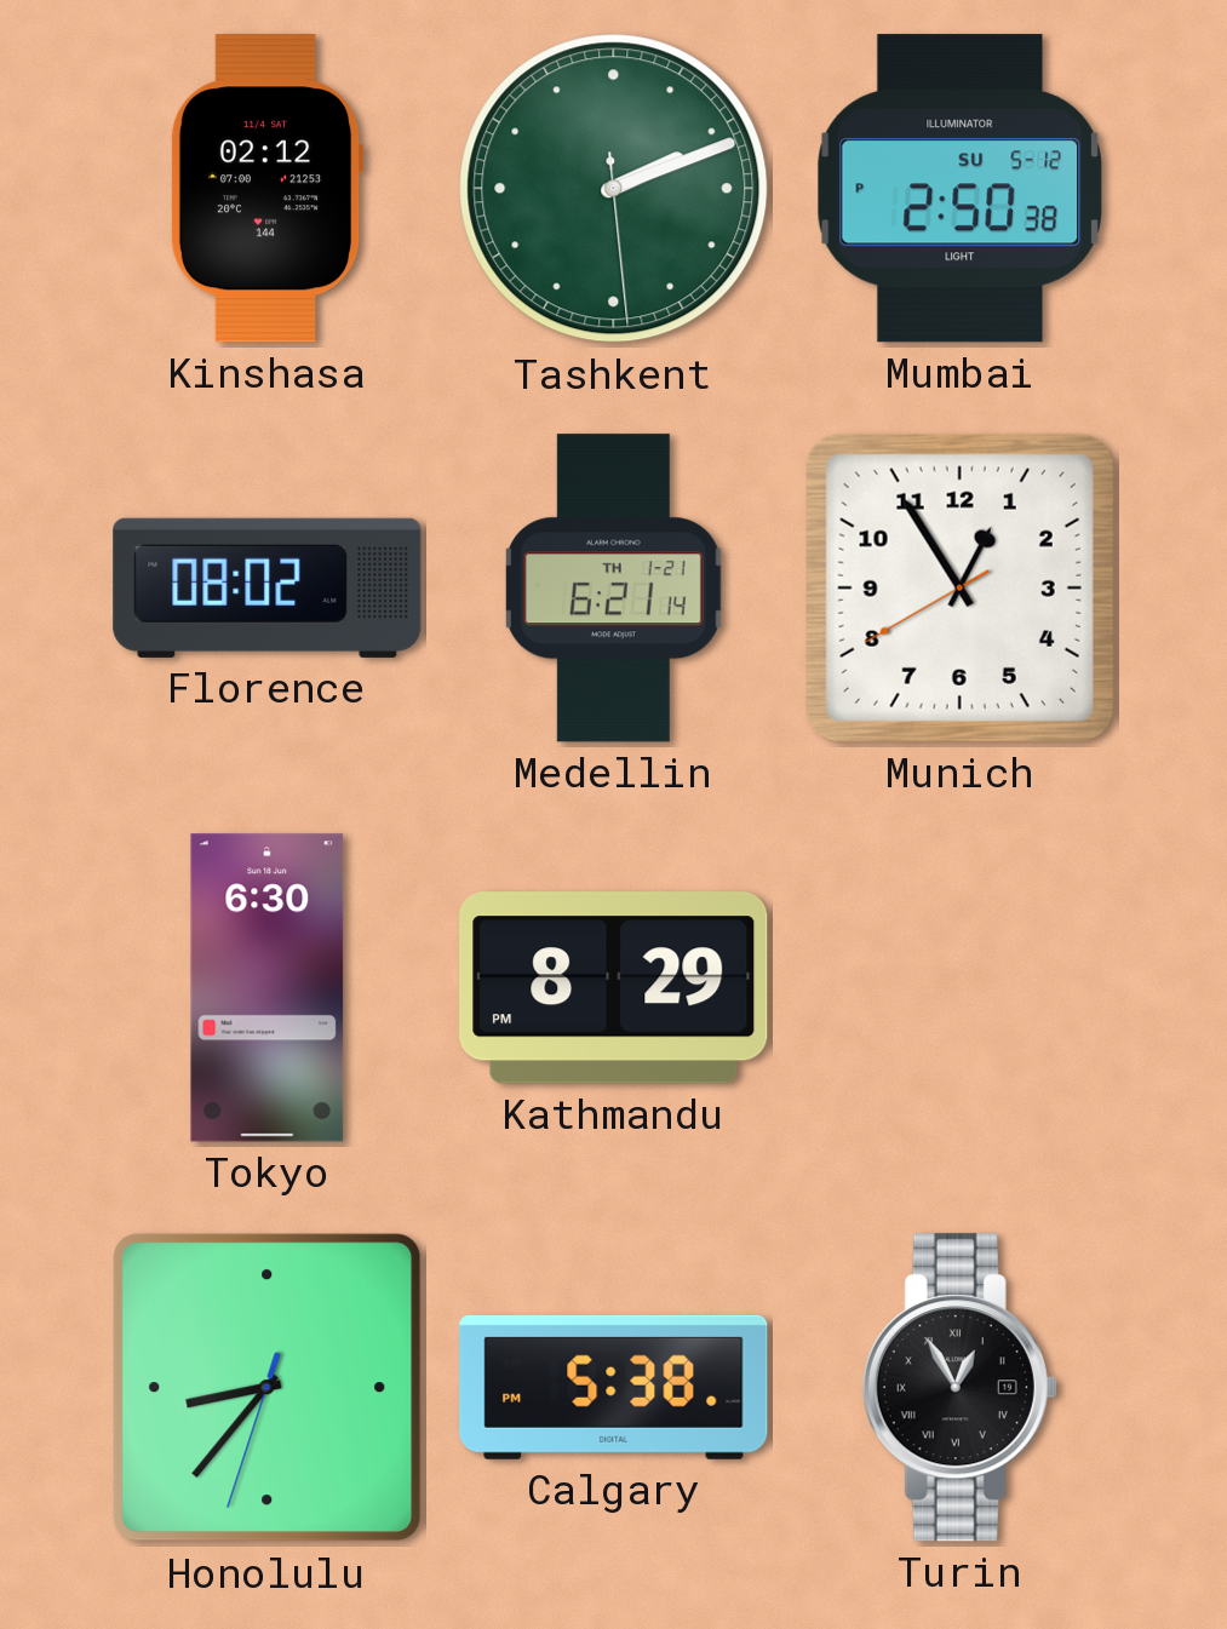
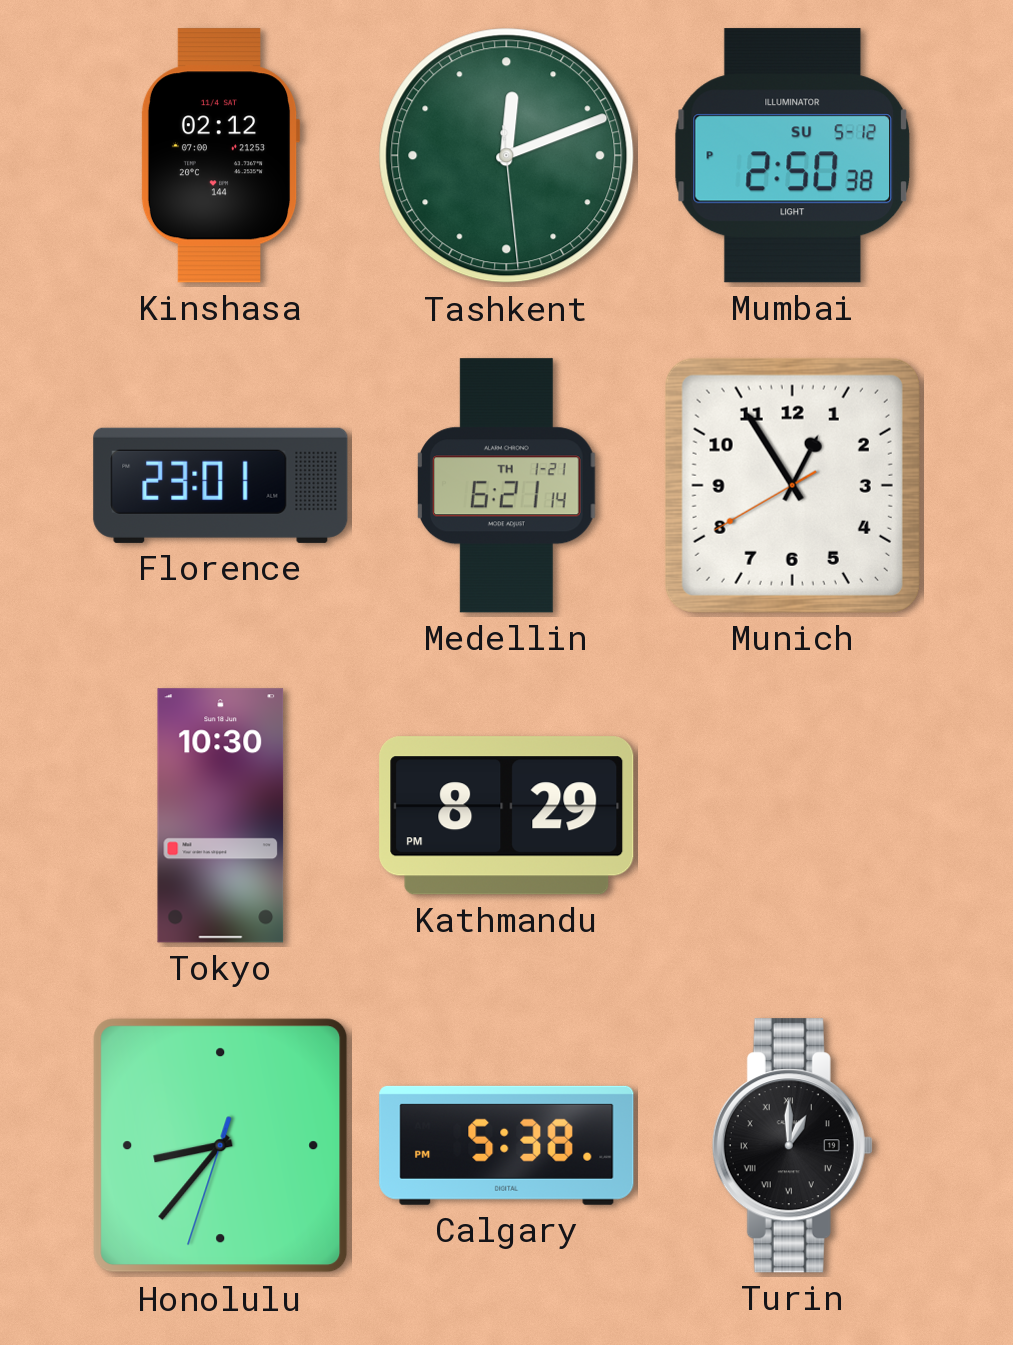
Tashkent: 2:11 -> 12:11
Florence: 08:02 -> 23:01
Tokyo: 6:30 -> 10:30
Turin: 12:55 -> 1:00
